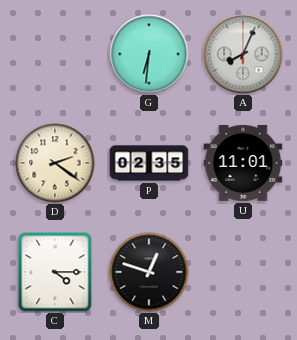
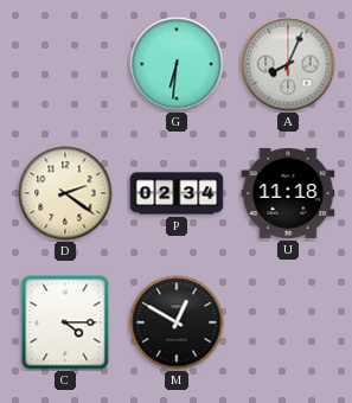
P: 02:35 -> 02:34
U: 11:01 -> 11:18
M: 12:48 -> 12:50
